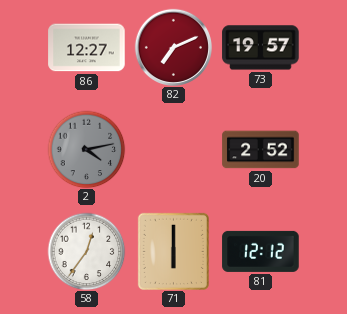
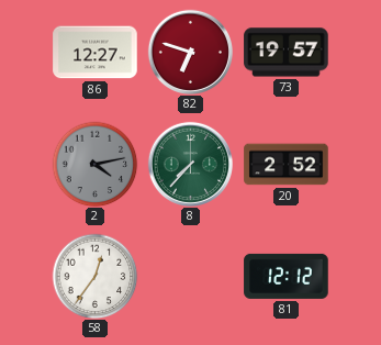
82: 7:11 -> 6:48
8: none -> 7:37
71: 6:00 -> none
